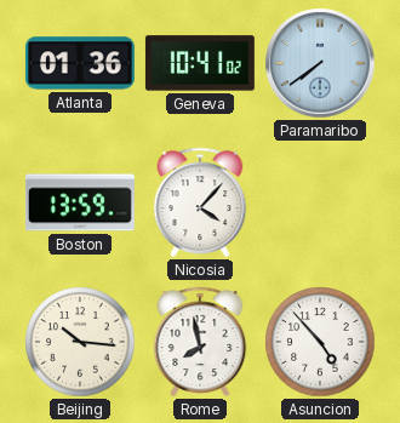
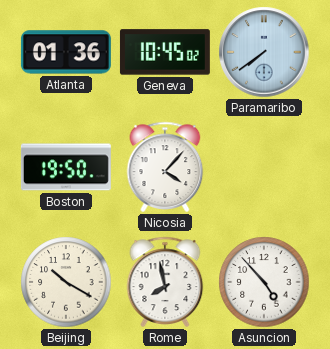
Geneva: 10:41 -> 10:45
Boston: 13:59 -> 19:50
Beijing: 10:16 -> 10:20
